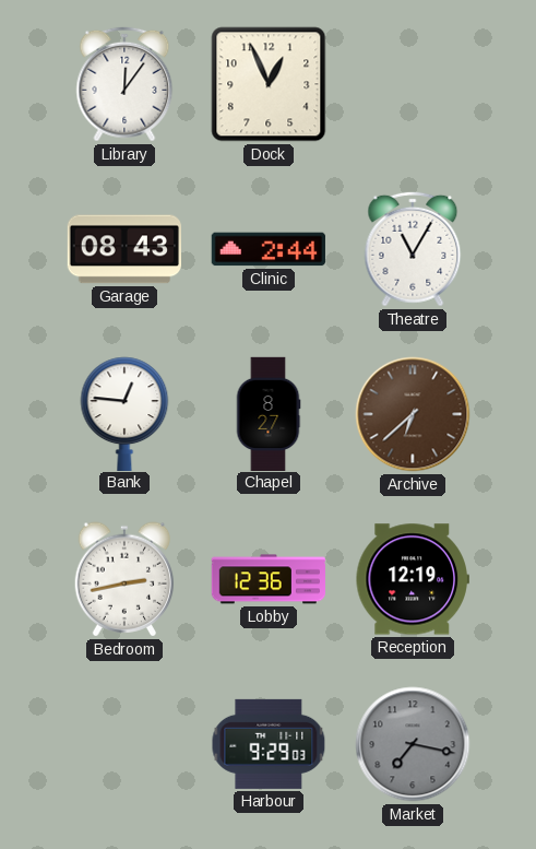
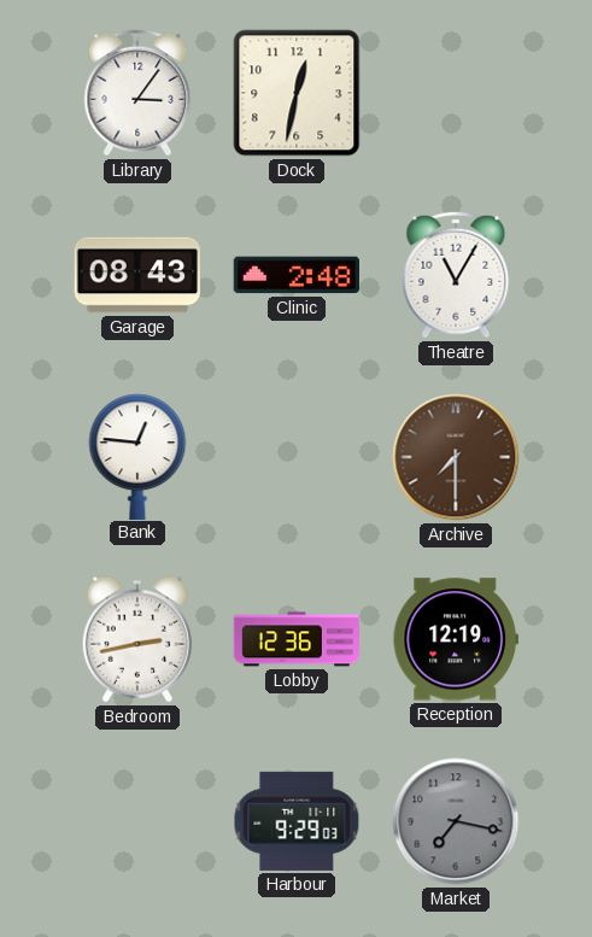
Library: 12:06 -> 3:06
Dock: 12:56 -> 12:32
Clinic: 2:44 -> 2:48
Chapel: 8:27 -> none
Archive: 6:38 -> 7:30
